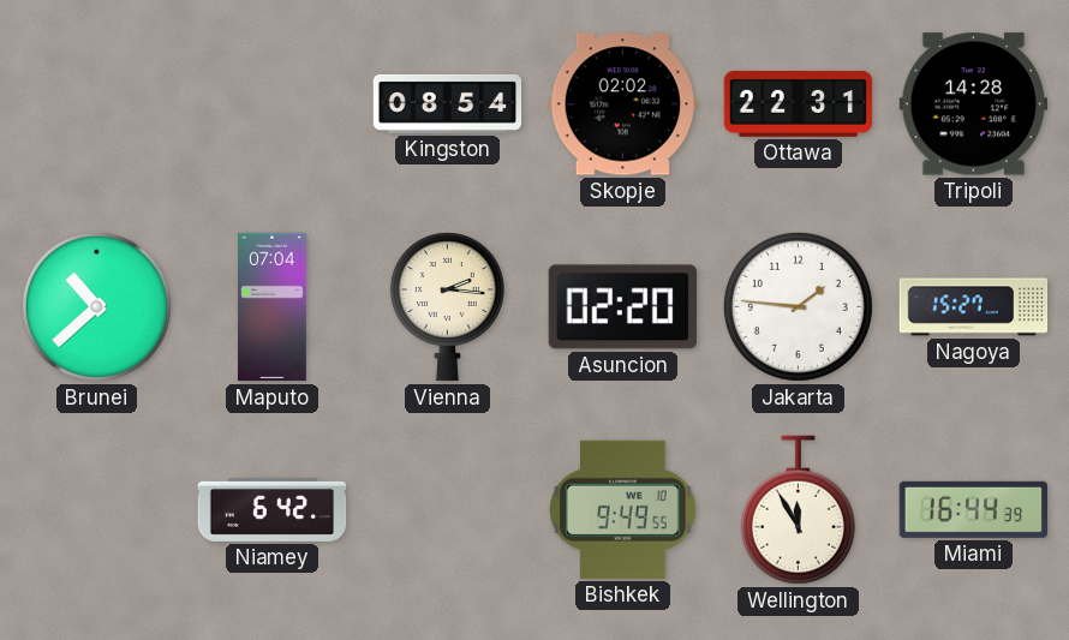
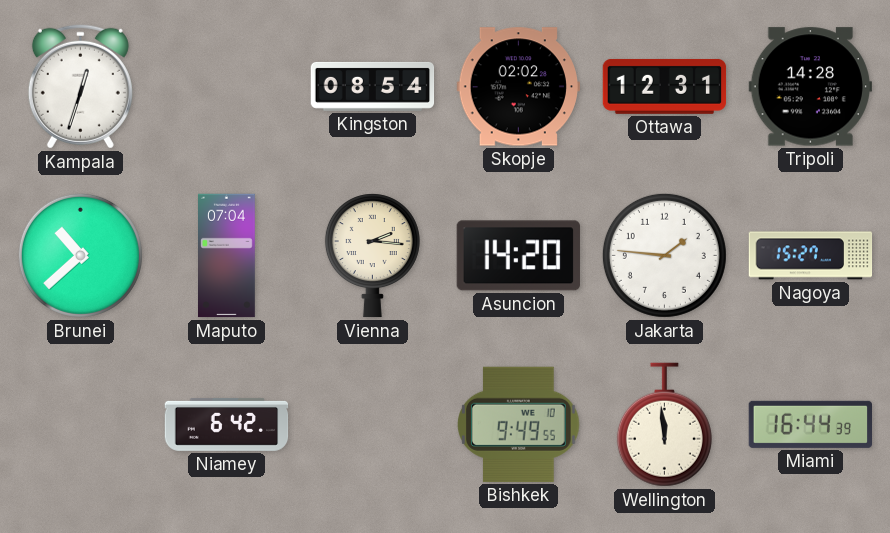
Kampala: none -> 12:33
Ottawa: 22:31 -> 12:31
Asuncion: 02:20 -> 14:20
Wellington: 11:55 -> 11:59
